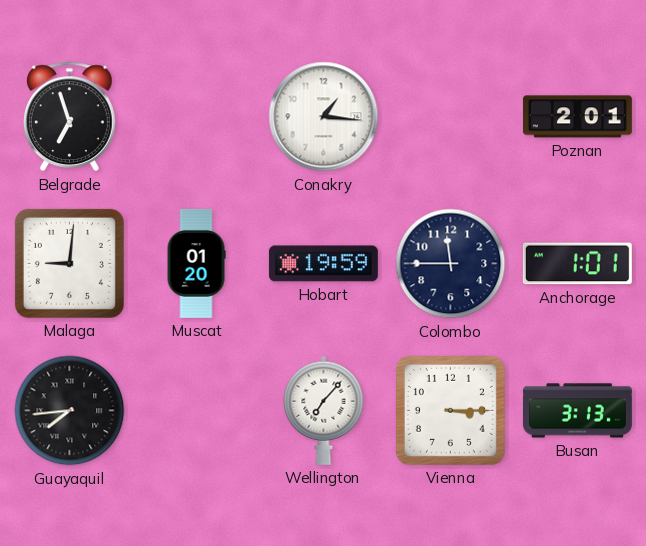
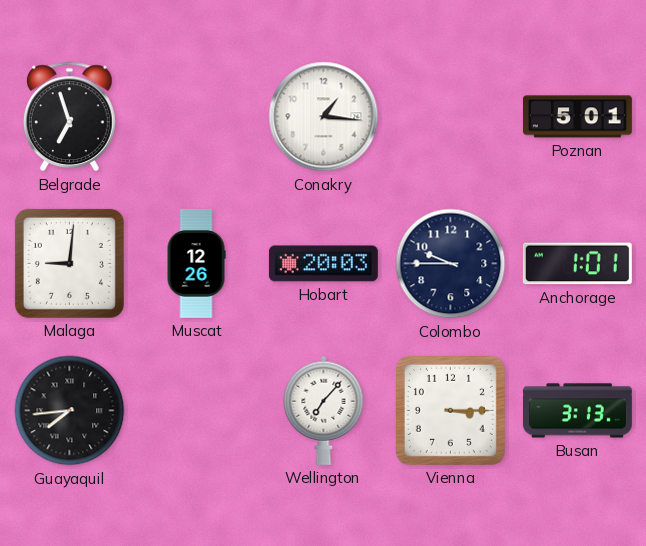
Poznan: 2:01 -> 5:01
Muscat: 01:20 -> 12:26
Hobart: 19:59 -> 20:03
Colombo: 11:45 -> 9:45
